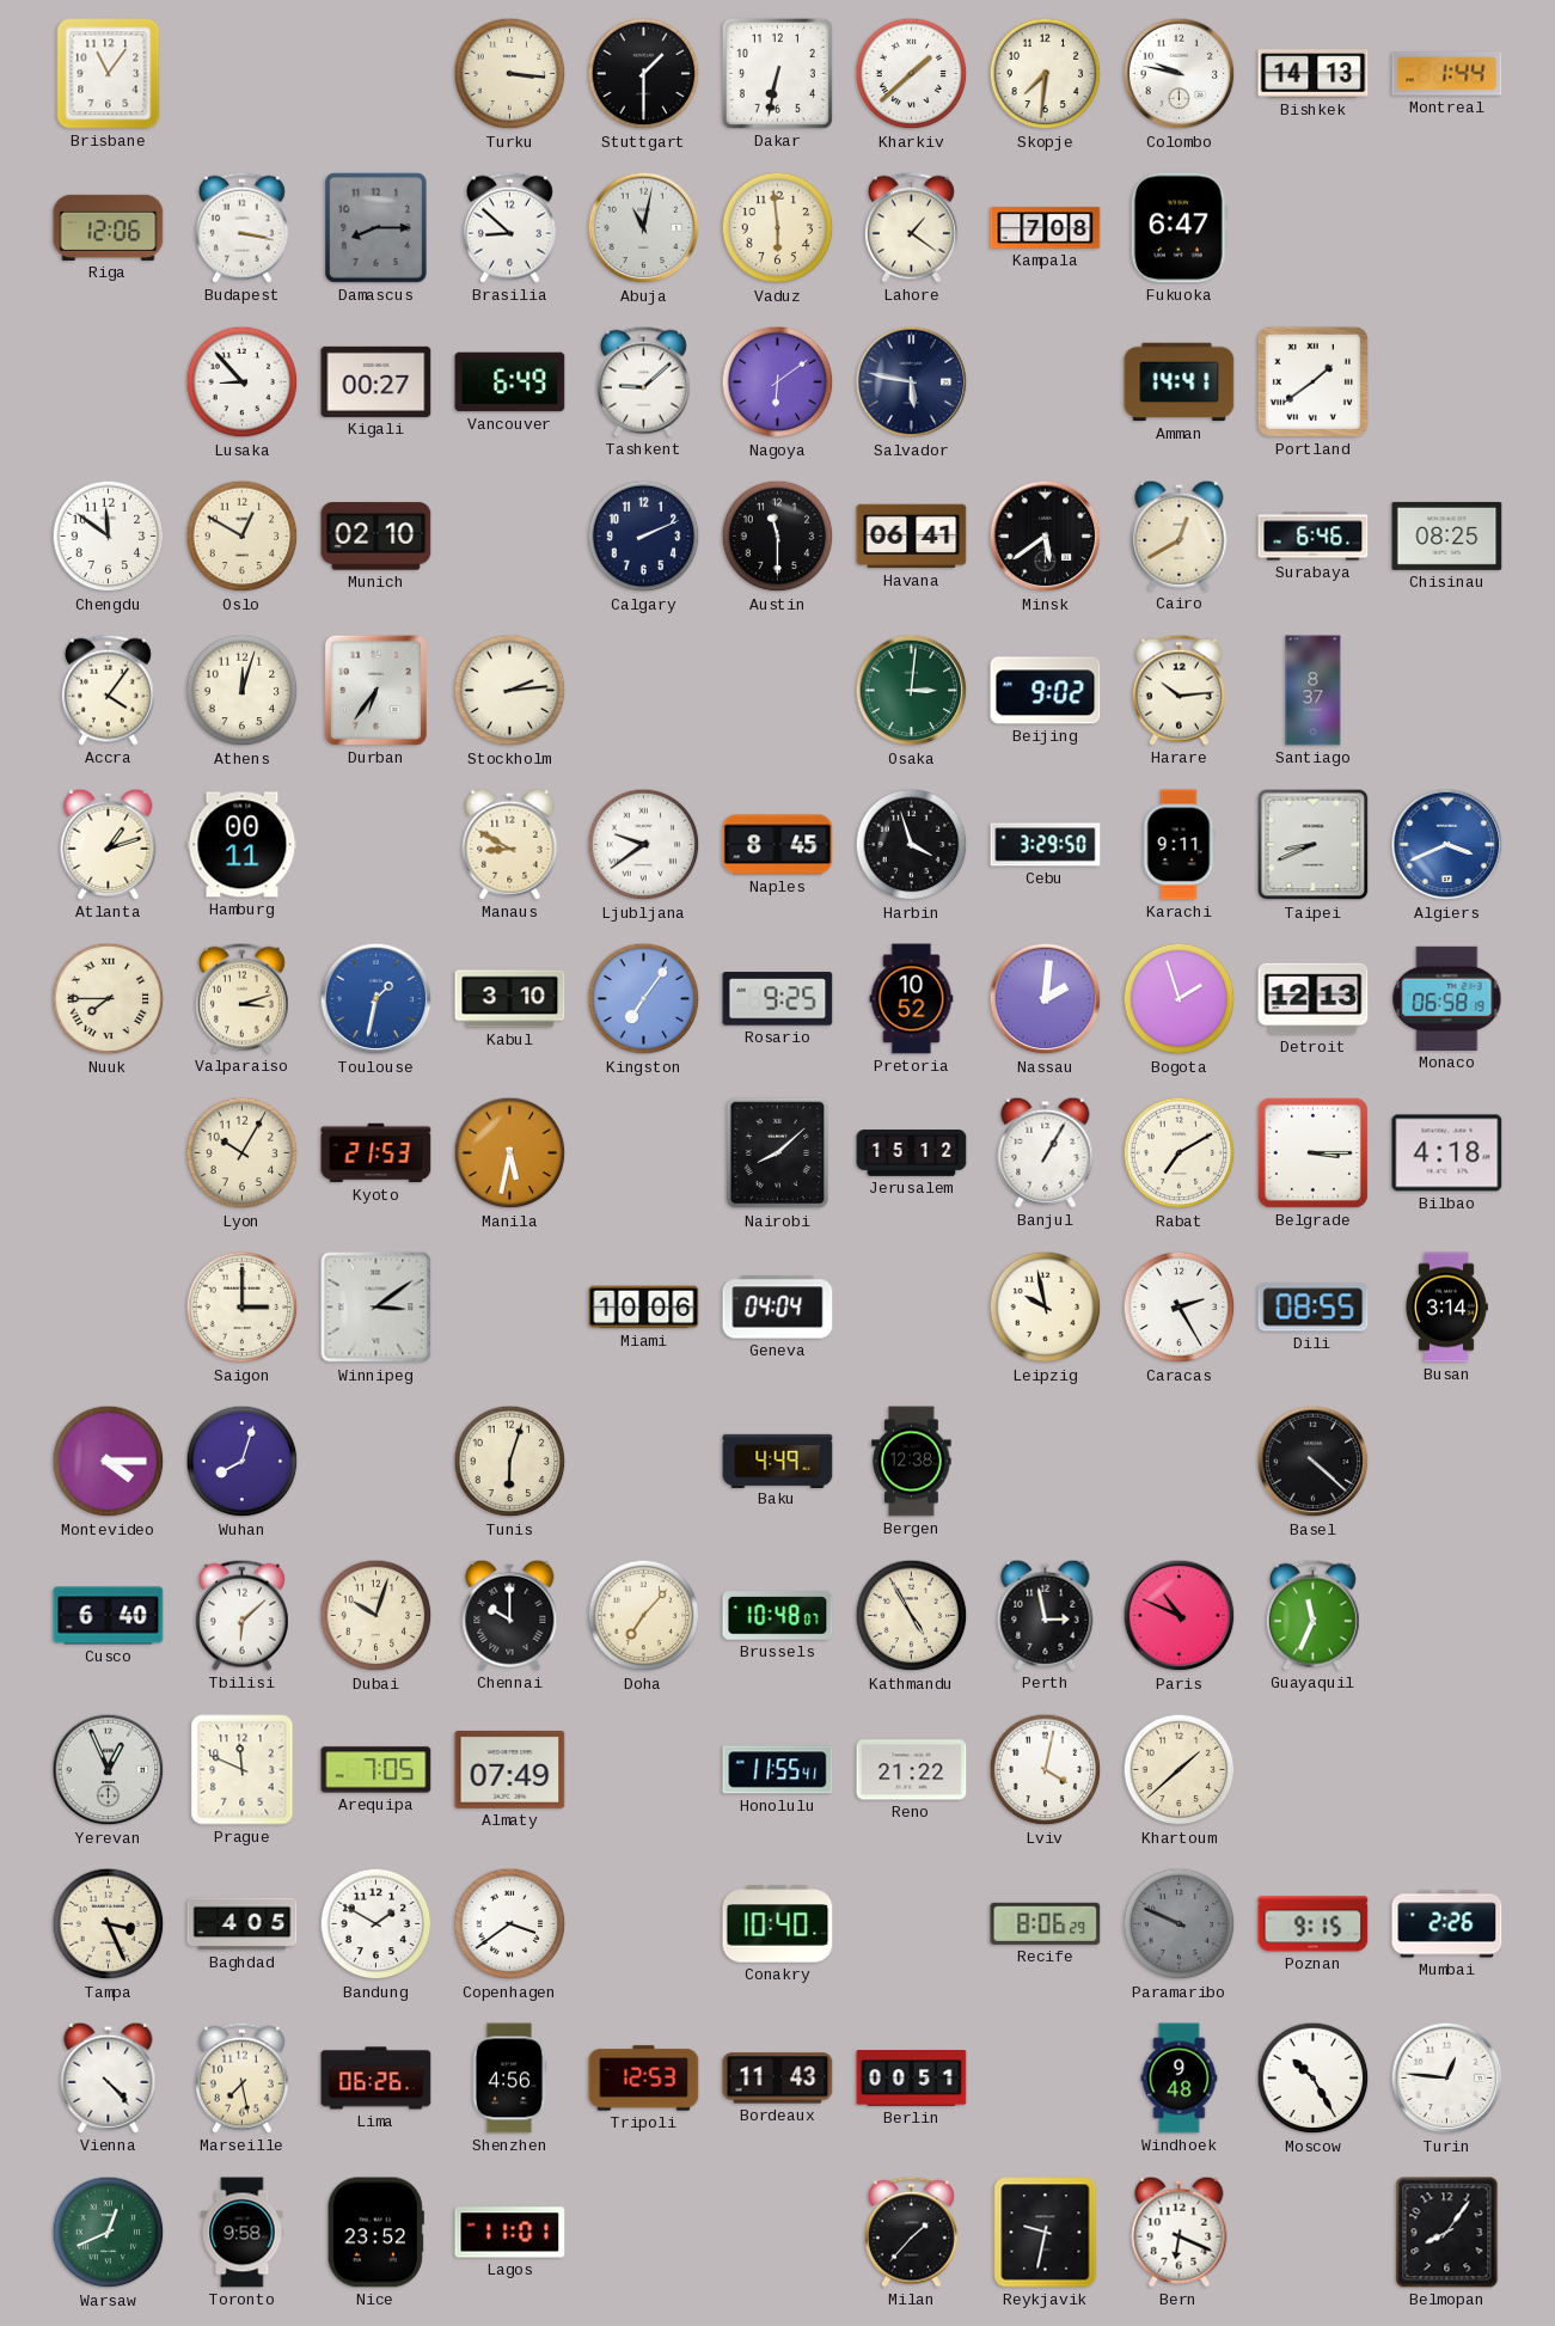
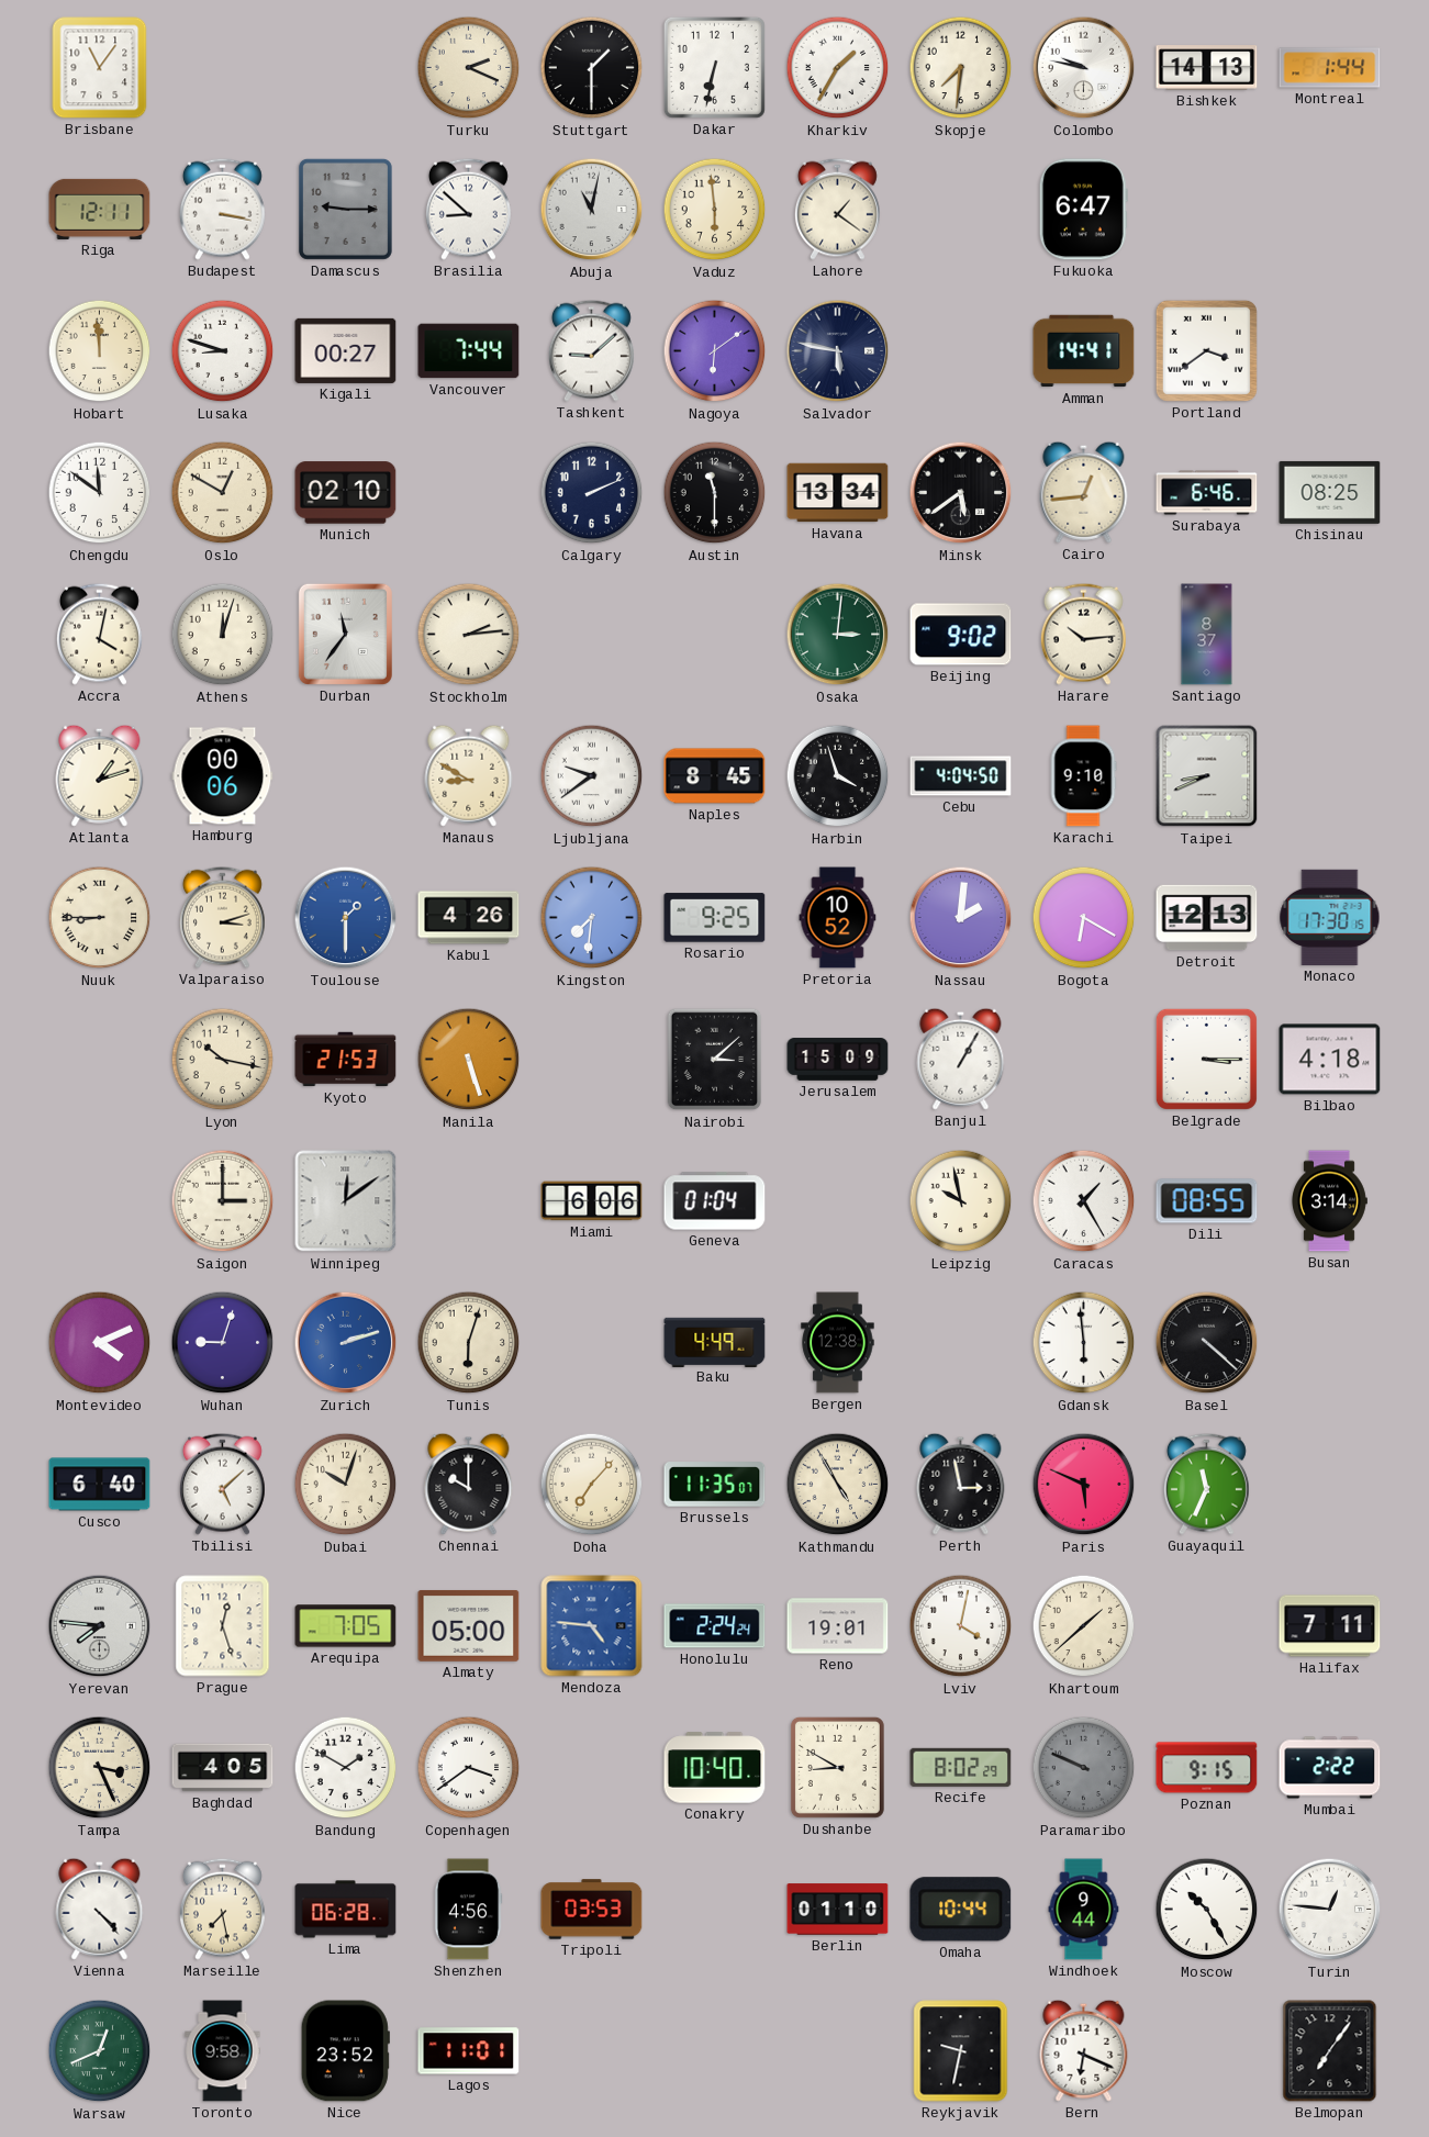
Turku: 3:16 -> 2:19
Kharkiv: 1:38 -> 1:35
Riga: 12:06 -> 12:11
Damascus: 8:15 -> 9:15
Kampala: 7:08 -> none
Hobart: none -> 11:59
Lusaka: 8:53 -> 8:48
Vancouver: 6:49 -> 7:44
Portland: 1:39 -> 3:39
Havana: 06:41 -> 13:34
Cairo: 12:40 -> 12:44
Accra: 4:06 -> 4:02
Durban: 6:36 -> 11:36
Hamburg: 00:11 -> 00:06
Cebu: 3:29 -> 4:04
Karachi: 9:11 -> 9:10
Algiers: 3:41 -> none
Nuuk: 7:45 -> 8:45
Toulouse: 1:32 -> 1:30
Kabul: 3:10 -> 4:26
Kingston: 7:06 -> 7:31
Bogota: 1:57 -> 6:20
Monaco: 06:58 -> 17:30
Lyon: 10:05 -> 10:17
Manila: 5:32 -> 5:27
Nairobi: 8:08 -> 3:08
Jerusalem: 15:12 -> 15:09
Rabat: 7:10 -> none
Winnipeg: 3:09 -> 12:09
Miami: 10:06 -> 6:06
Geneva: 04:04 -> 01:04
Caracas: 2:25 -> 1:25
Montevideo: 4:15 -> 4:11
Wuhan: 8:03 -> 9:03
Zurich: none -> 2:12
Gdansk: none -> 5:59
Tbilisi: 6:08 -> 5:08
Brussels: 10:48 -> 11:35
Paris: 10:49 -> 5:49
Yerevan: 12:56 -> 7:46
Prague: 11:49 -> 12:27
Almaty: 07:49 -> 05:00
Mendoza: none -> 4:46
Honolulu: 11:55 -> 2:24
Reno: 21:22 -> 19:01
Halifax: none -> 7:11
Dushanbe: none -> 8:50
Recife: 8:06 -> 8:02
Mumbai: 2:26 -> 2:22
Lima: 06:26 -> 06:28
Tripoli: 12:53 -> 03:53
Bordeaux: 11:43 -> none
Berlin: 00:51 -> 01:10
Omaha: none -> 10:44
Windhoek: 9:48 -> 9:44
Milan: 1:37 -> none
Belmopan: 8:06 -> 7:06
